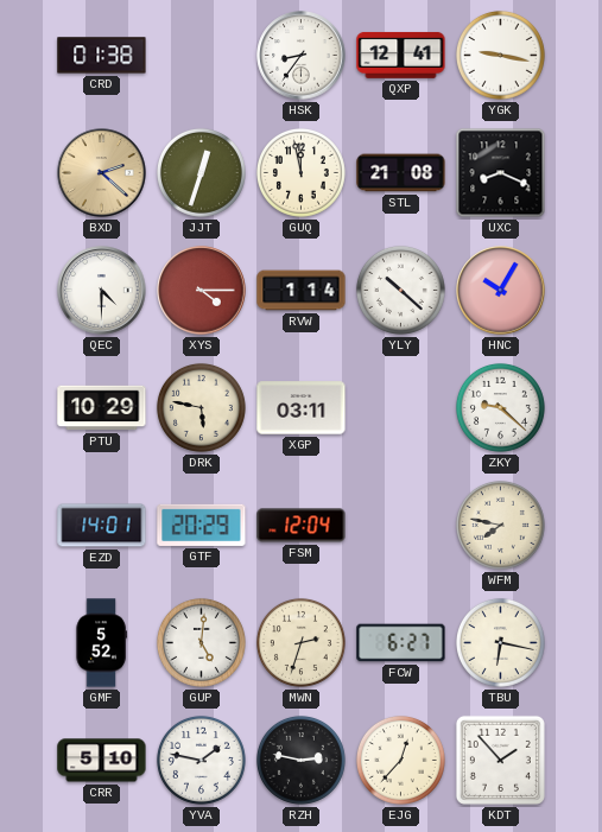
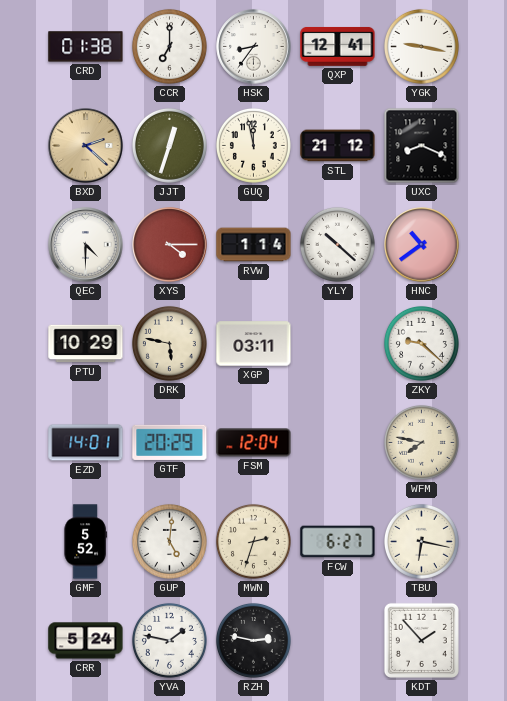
CCR: none -> 7:00
STL: 21:08 -> 21:12
HNC: 10:05 -> 10:39
CRR: 5:10 -> 5:24
EJG: 12:37 -> none
